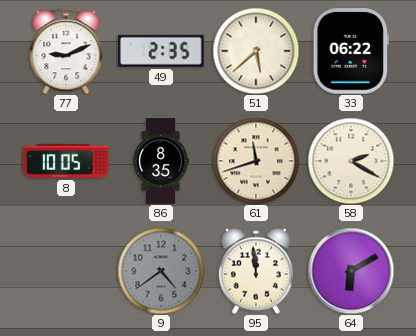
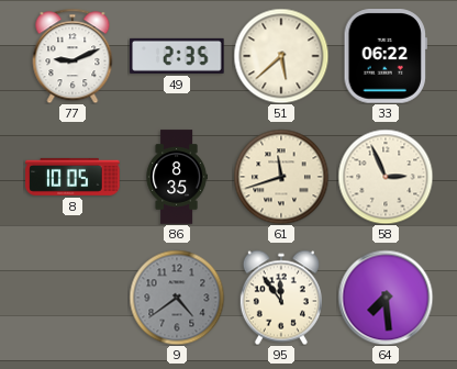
58: 2:20 -> 2:56
95: 11:59 -> 11:54
64: 6:10 -> 7:29
